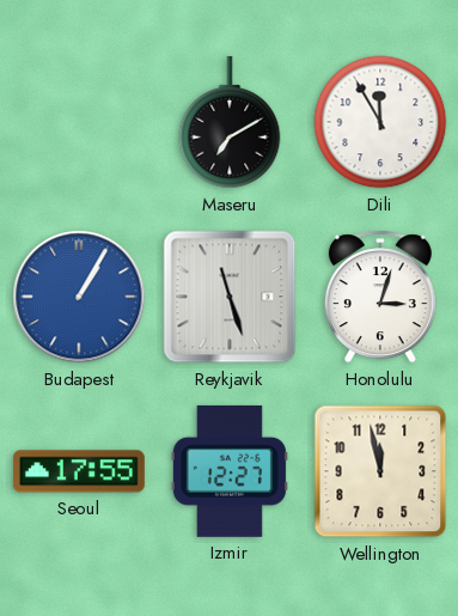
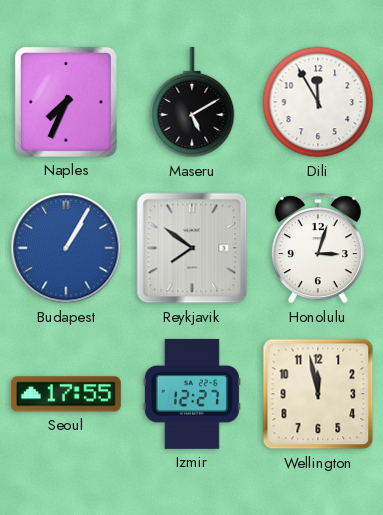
Naples: none -> 7:34
Maseru: 7:10 -> 5:10
Reykjavik: 11:27 -> 7:51
